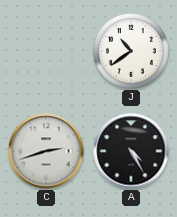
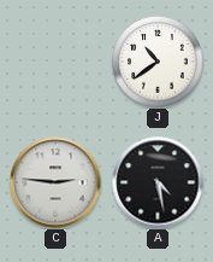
C: 2:42 -> 2:46
A: 4:25 -> 4:28
